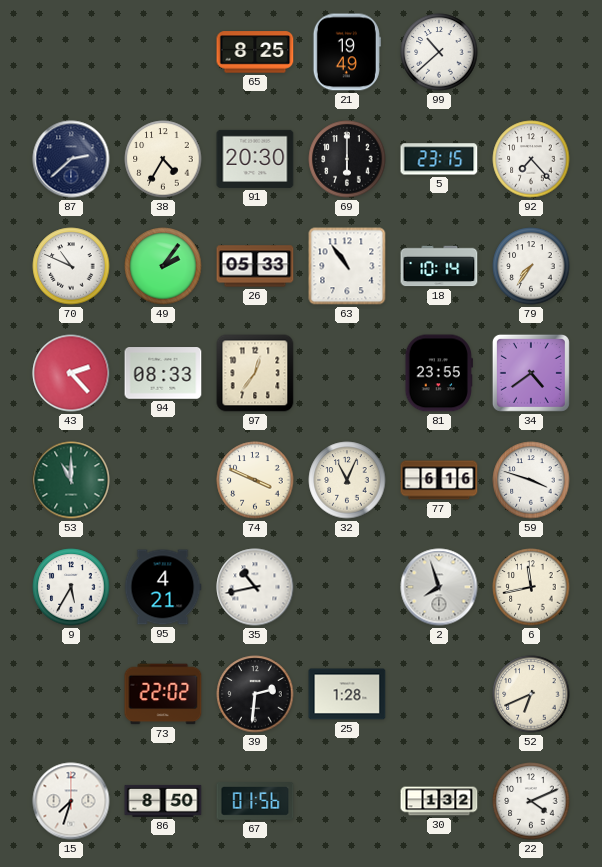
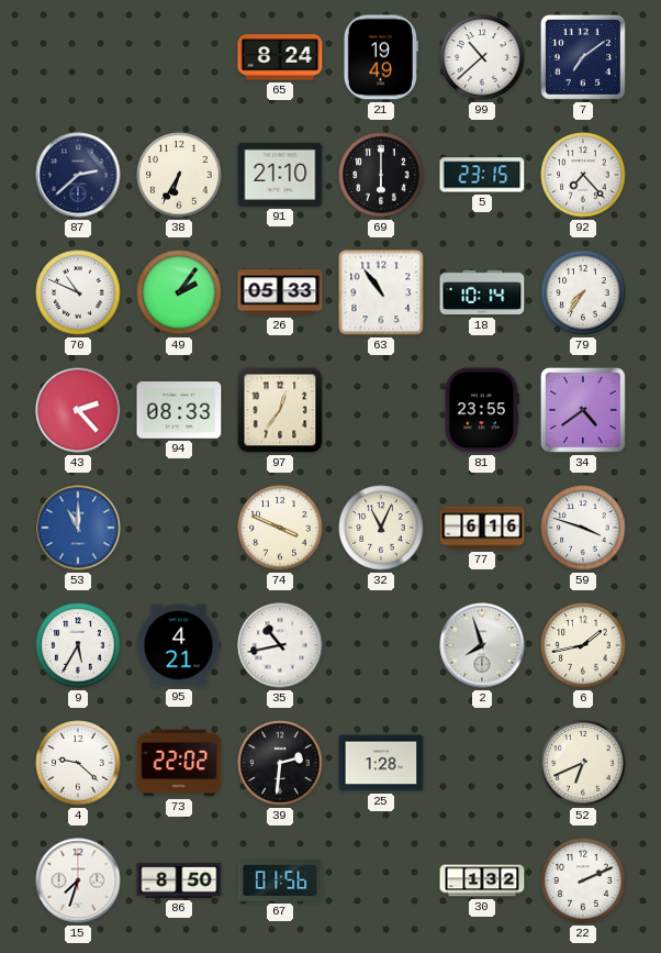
65: 8:25 -> 8:24
7: none -> 7:09
38: 4:35 -> 6:35
91: 20:30 -> 21:10
53 dial: green -> blue
6: 11:43 -> 1:43
4: none -> 9:22
22: 4:11 -> 2:11
